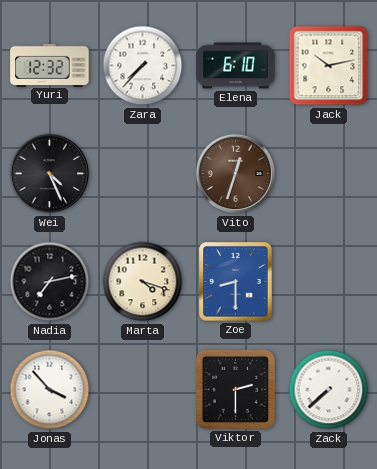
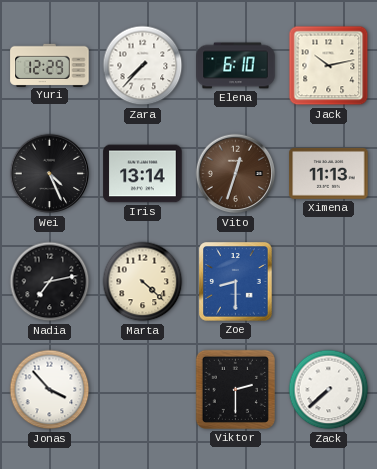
Yuri: 12:32 -> 12:29
Iris: none -> 13:14
Ximena: none -> 11:13
Marta: 4:18 -> 4:22
